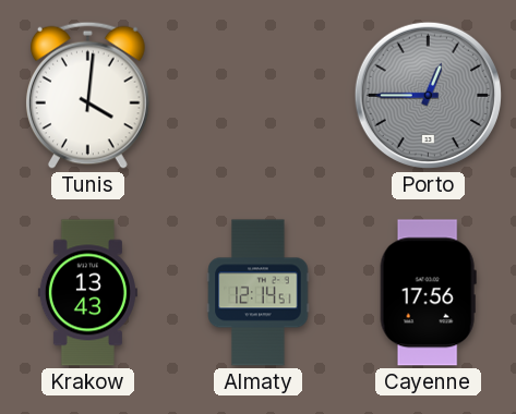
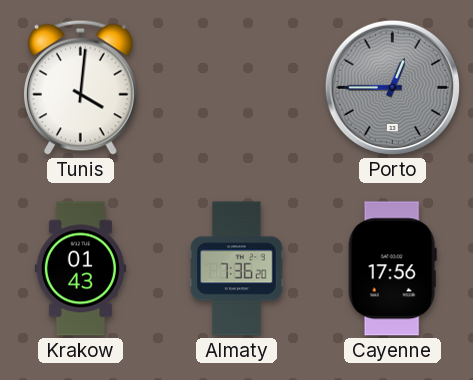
Krakow: 13:43 -> 01:43
Almaty: 12:14 -> 7:36
